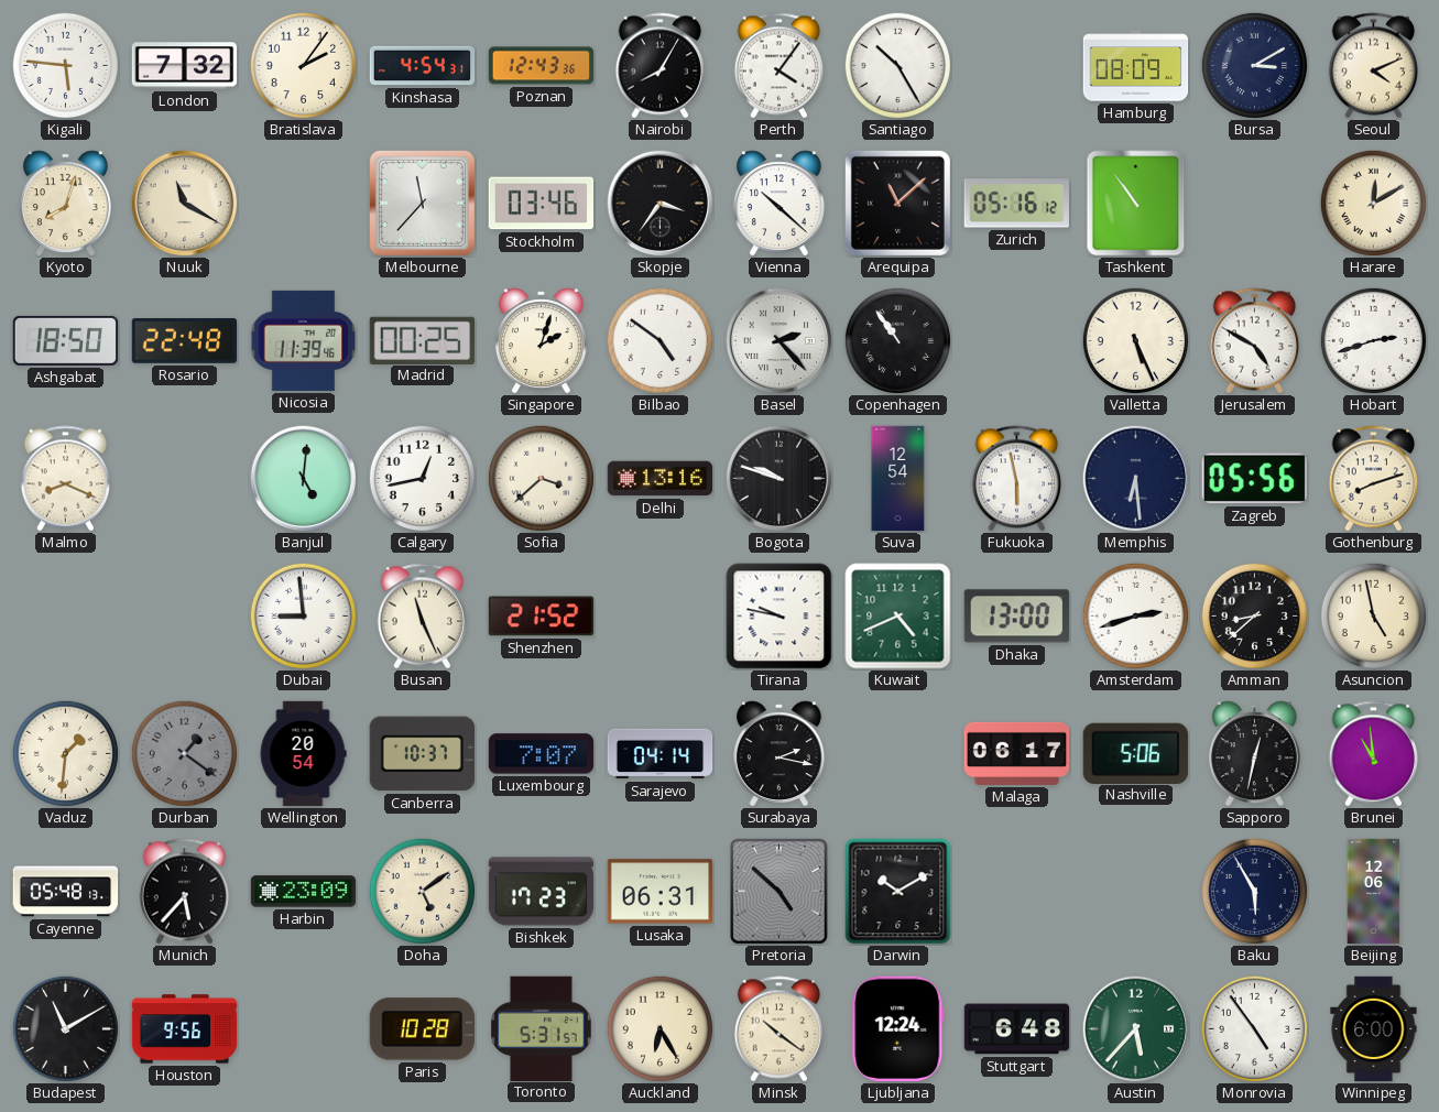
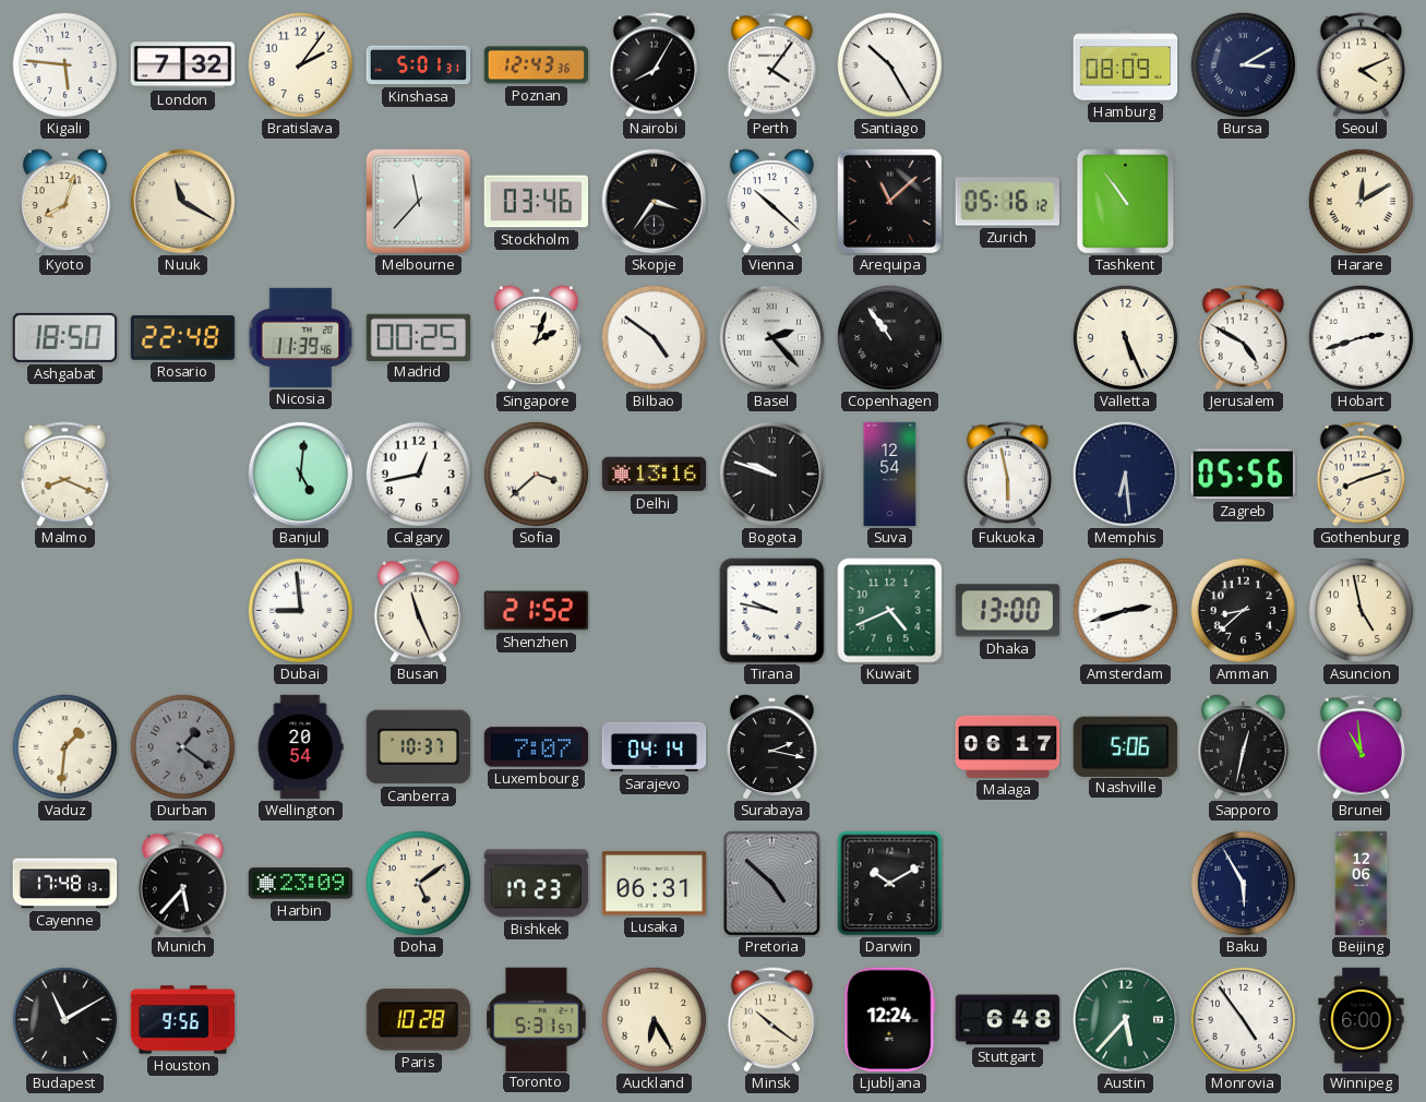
Kinshasa: 4:54 -> 5:01
Cayenne: 05:48 -> 17:48
